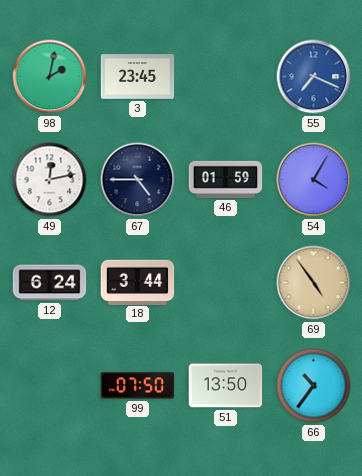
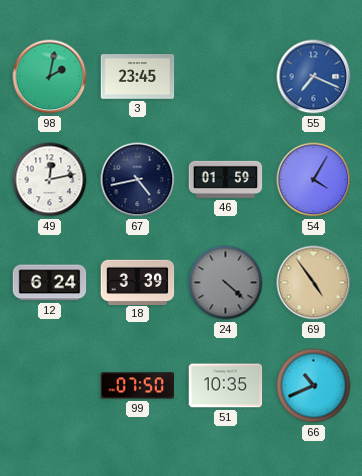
67: 4:45 -> 4:43
18: 3:44 -> 3:39
24: none -> 4:22
51: 13:50 -> 10:35
66: 10:36 -> 10:41
